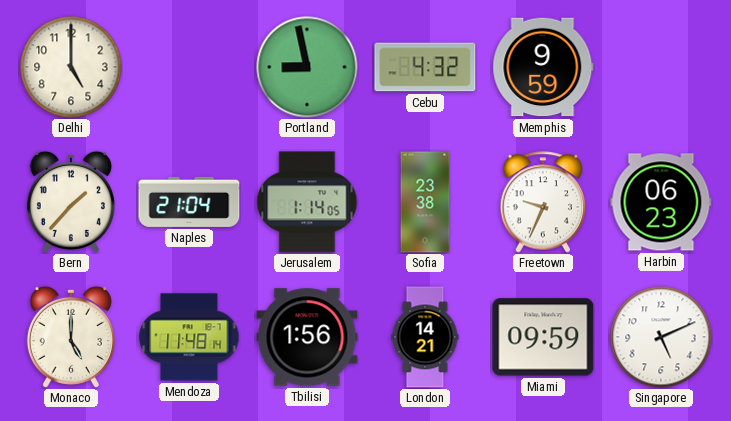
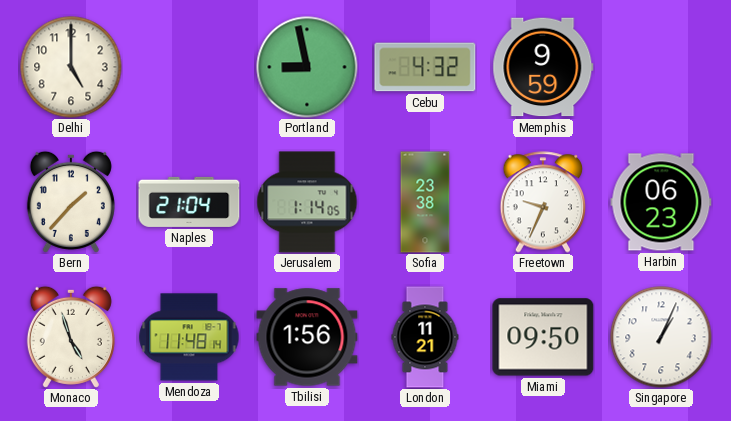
Monaco: 5:00 -> 4:57
London: 14:21 -> 11:21
Miami: 09:59 -> 09:50
Singapore: 5:11 -> 1:04
